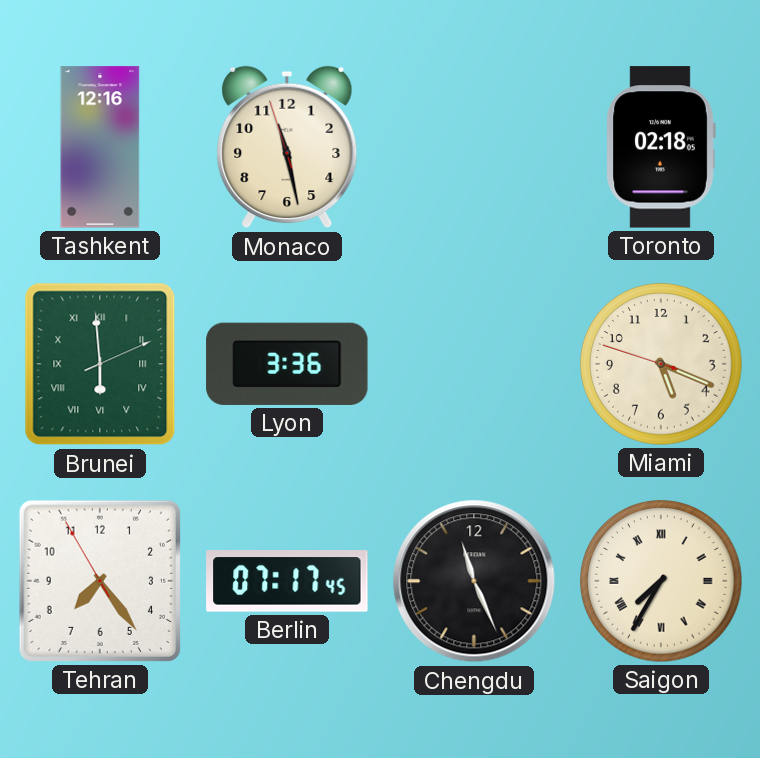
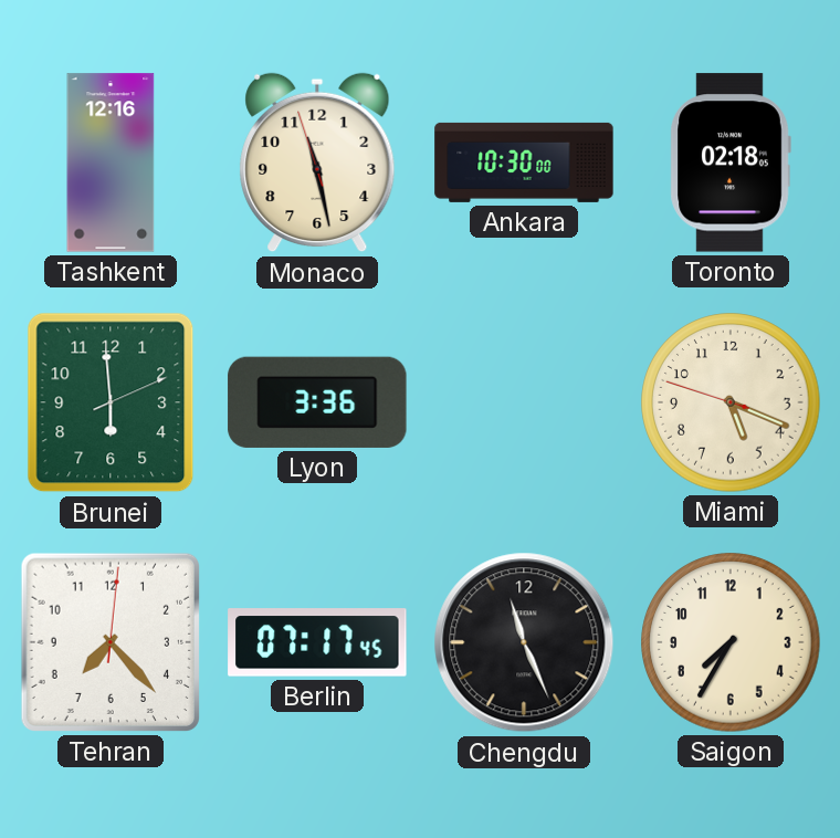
Ankara: none -> 10:30
Brunei numerals: Roman -> Arabic
Tehran: 7:23:55 -> 7:23:01
Saigon numerals: Roman -> Arabic
